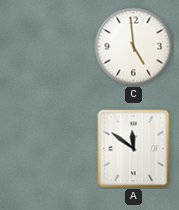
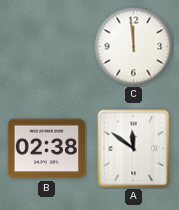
C: 4:59 -> 11:59
B: none -> 02:38
